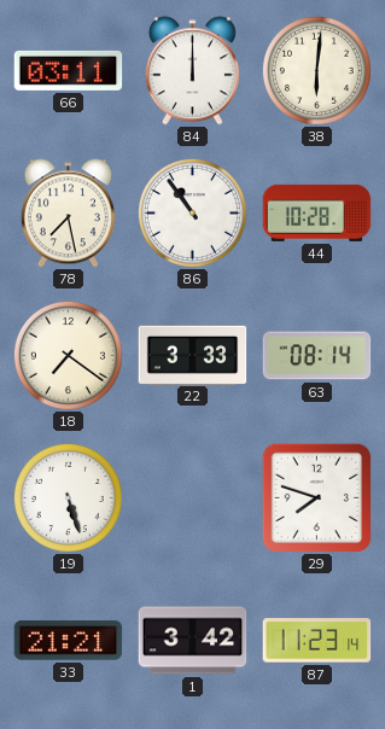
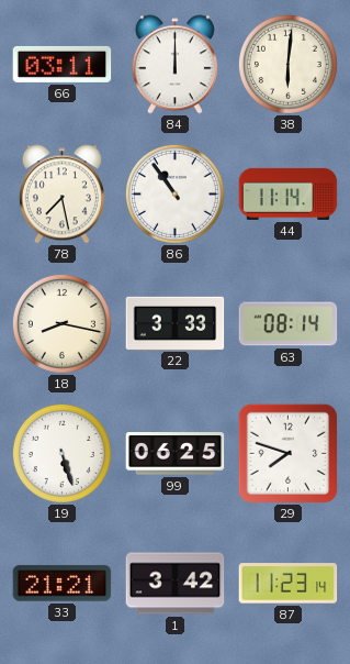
44: 10:28 -> 11:14
18: 7:21 -> 8:17
99: none -> 06:25
